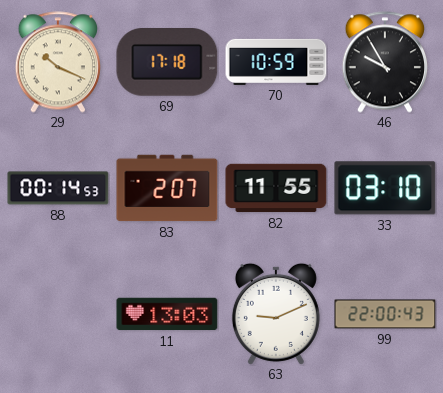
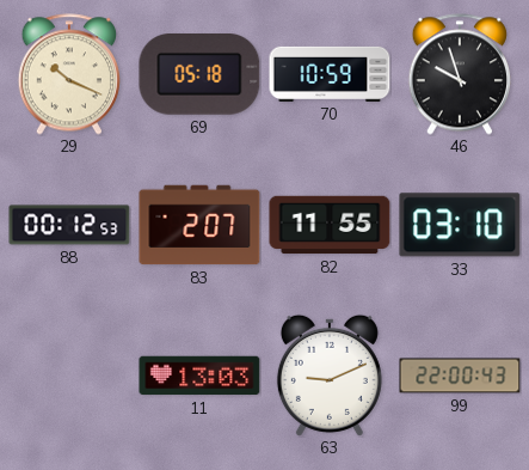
69: 17:18 -> 05:18
46: 9:55 -> 9:57
88: 00:14 -> 00:12
